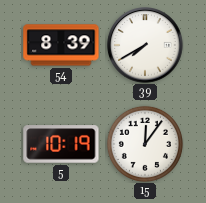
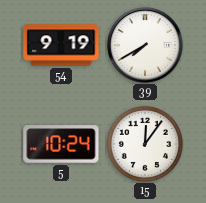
54: 8:39 -> 9:19
5: 10:19 -> 10:24
